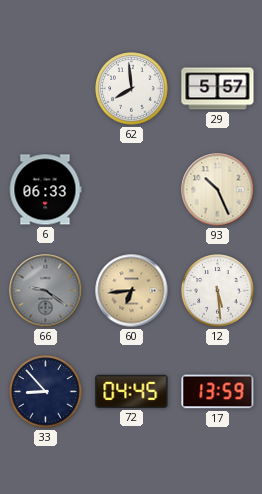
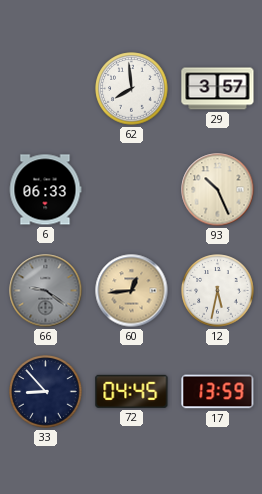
29: 5:57 -> 3:57
60: 6:44 -> 12:44
12: 5:29 -> 5:32
